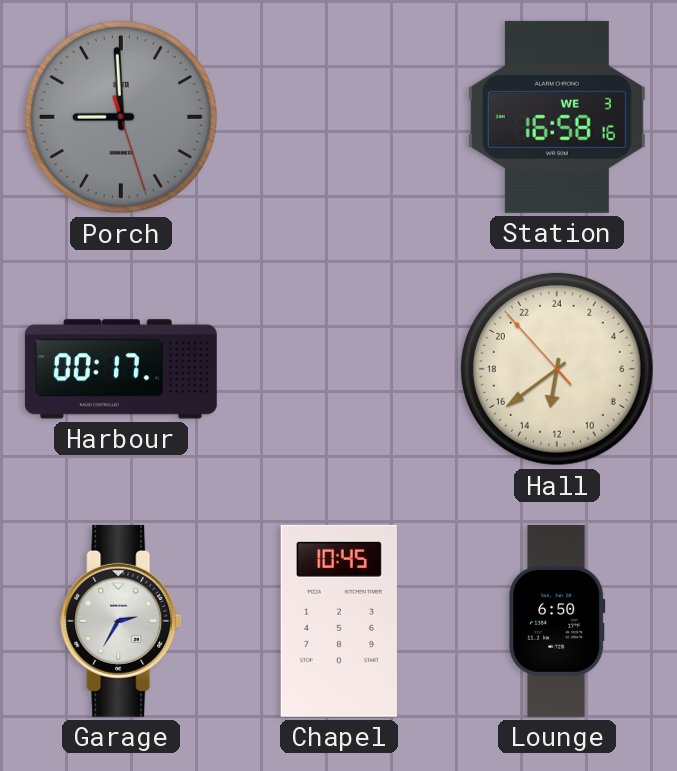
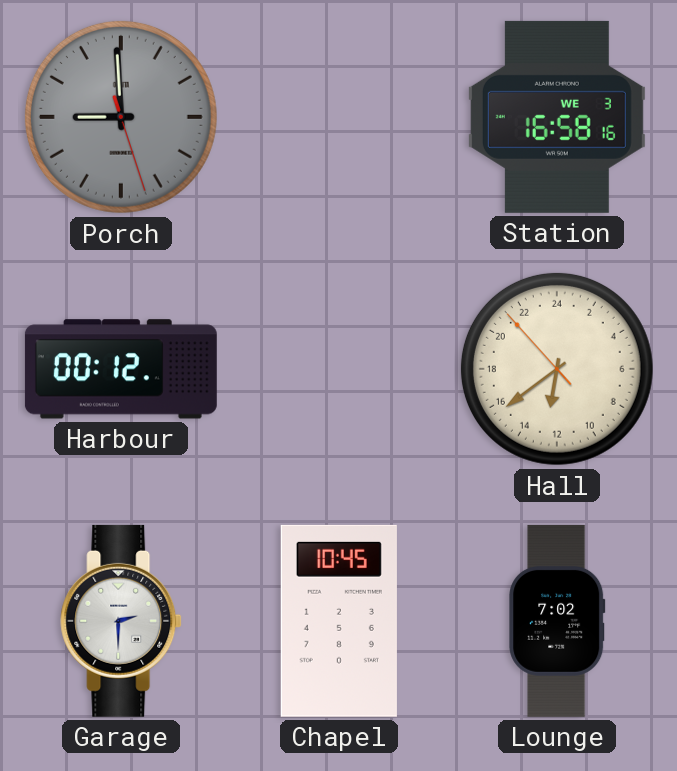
Harbour: 00:17 -> 00:12
Garage: 2:35 -> 2:30
Lounge: 6:50 -> 7:02
